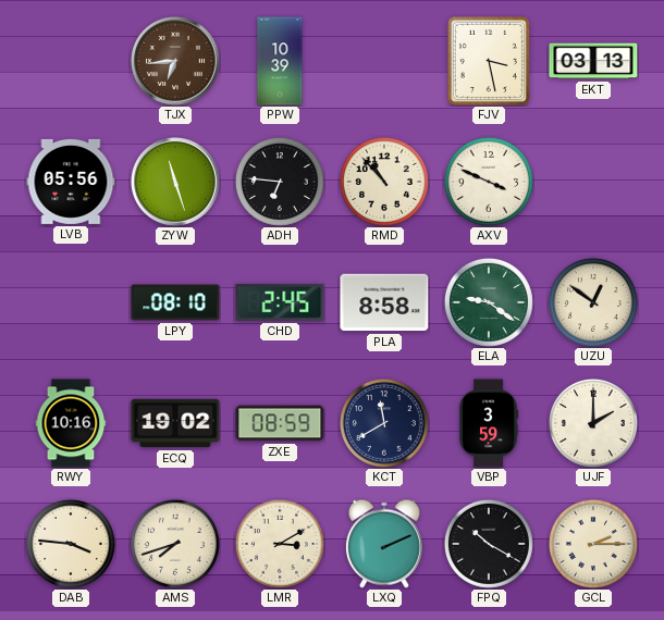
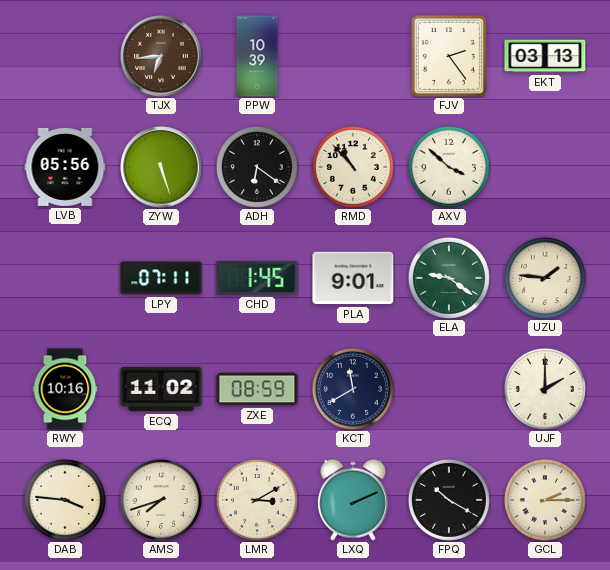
FJV: 3:28 -> 2:24
ZYW: 11:27 -> 5:27
ADH: 6:46 -> 6:21
AXV: 3:49 -> 3:52
LPY: 08:10 -> 07:11
CHD: 2:45 -> 1:45
PLA: 8:58 -> 9:01
UZU: 12:51 -> 1:46
ECQ: 19:02 -> 11:02
VBP: 3:59 -> none
